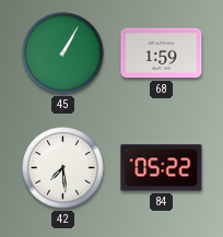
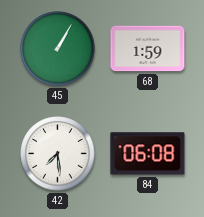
84: 05:22 -> 06:08
